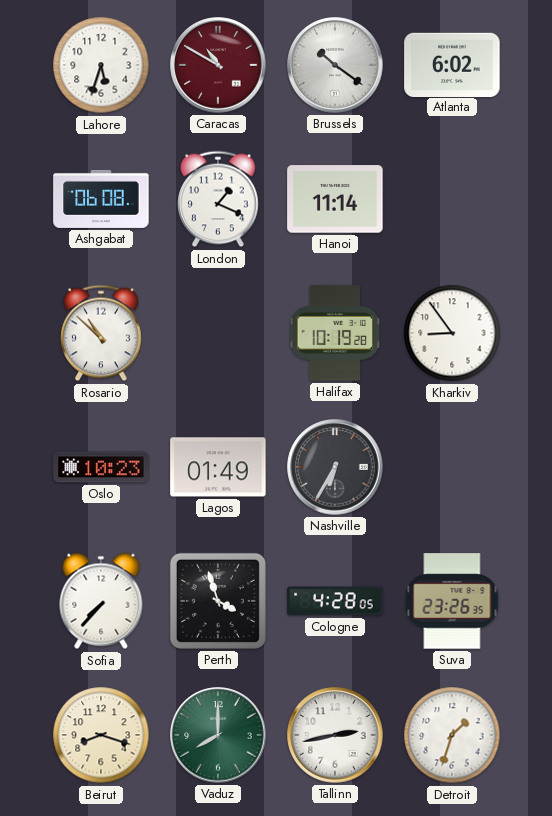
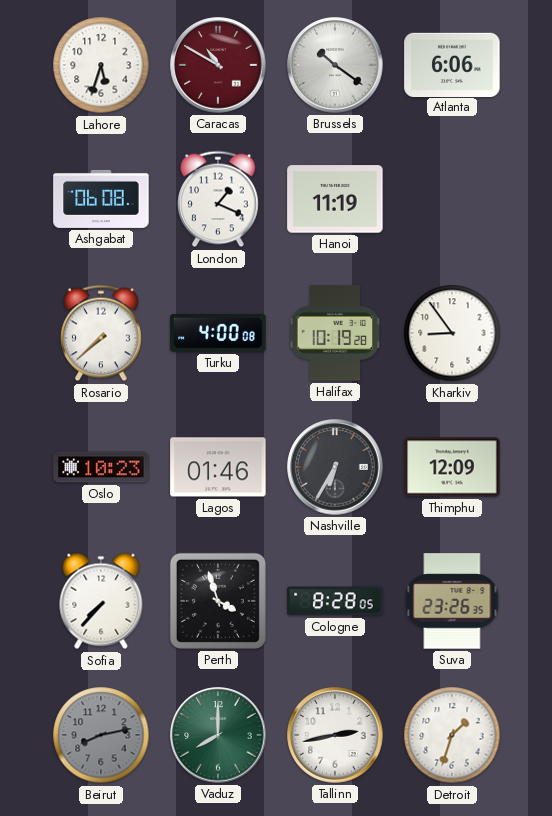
Atlanta: 6:02 -> 6:06
Hanoi: 11:14 -> 11:19
Rosario: 10:52 -> 7:38
Turku: none -> 4:00
Lagos: 01:49 -> 01:46
Thimphu: none -> 12:09
Cologne: 4:28 -> 8:28
Beirut: 8:18 -> 8:13
Beirut dial: cream -> grey
